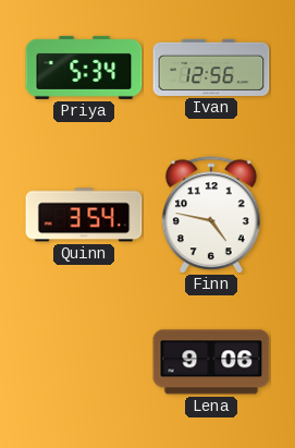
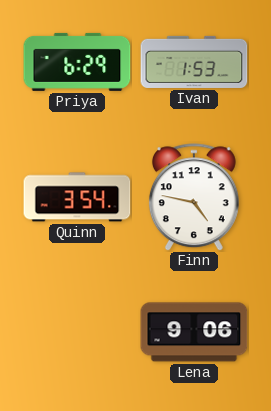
Priya: 5:34 -> 6:29
Ivan: 12:56 -> 1:53
